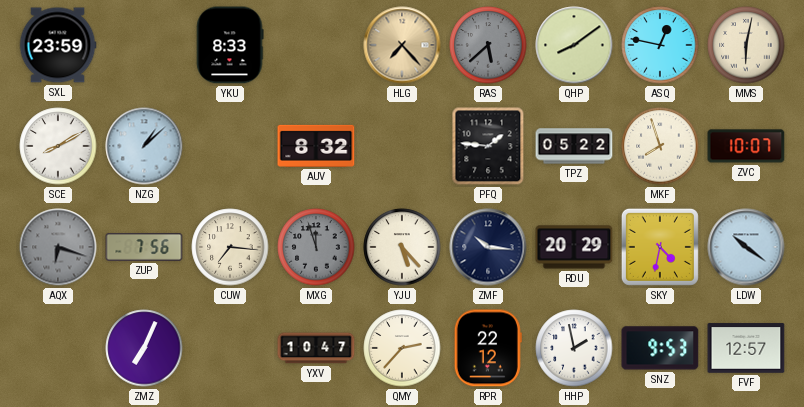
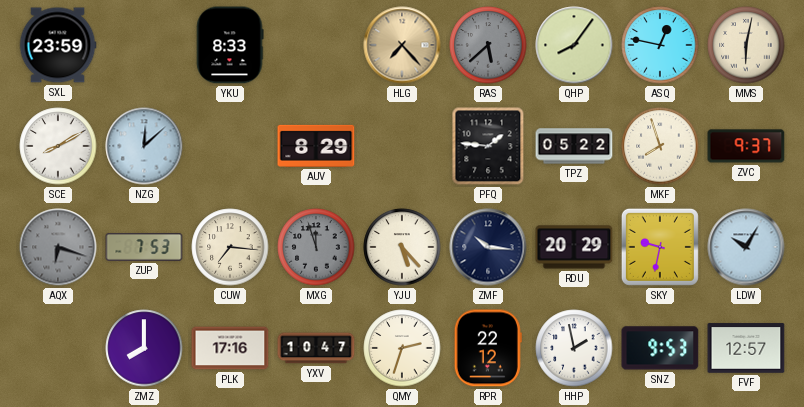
QHP: 8:09 -> 8:06
NZG: 1:08 -> 12:08
AUV: 8:32 -> 8:29
ZVC: 10:07 -> 9:37
ZUP: 7:56 -> 7:53
SKY: 4:32 -> 9:32
LDW: 10:21 -> 10:05
ZMZ: 7:04 -> 8:00
PLK: none -> 17:16
QMY: 2:37 -> 2:33
